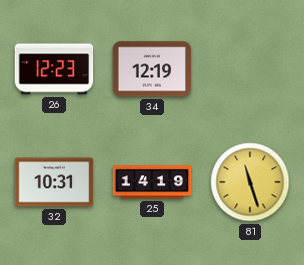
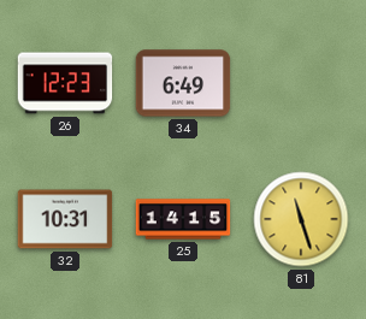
34: 12:19 -> 6:49
25: 14:19 -> 14:15
